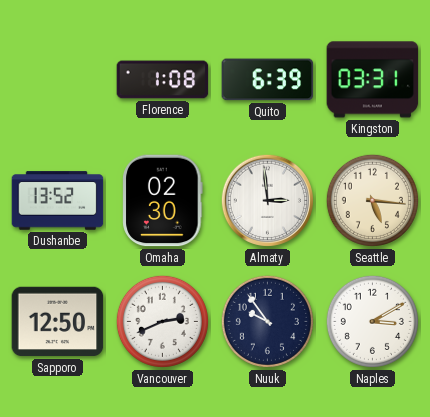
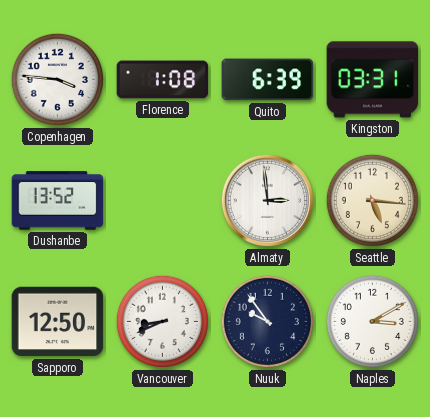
Copenhagen: none -> 3:46
Omaha: 02:30 -> none
Vancouver: 2:41 -> 8:41
